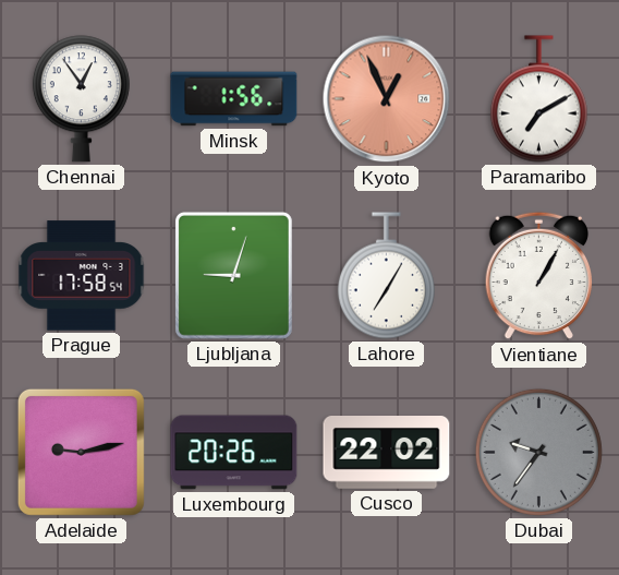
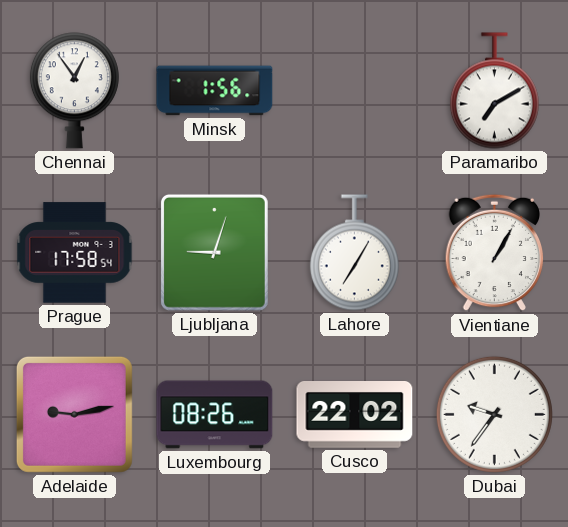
Kyoto: 12:56 -> none
Luxembourg: 20:26 -> 08:26
Dubai dial: grey -> white
